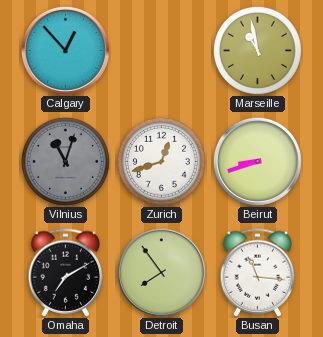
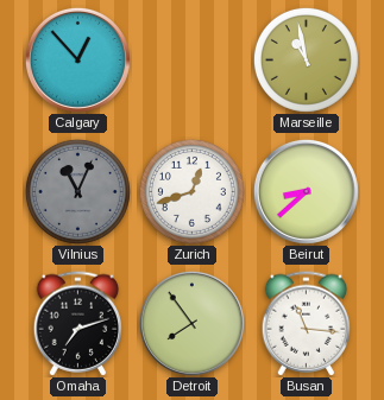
Vilnius: 11:03 -> 11:04
Beirut: 8:42 -> 8:38
Omaha: 7:10 -> 7:12
